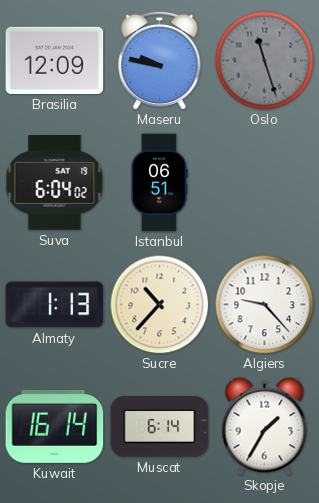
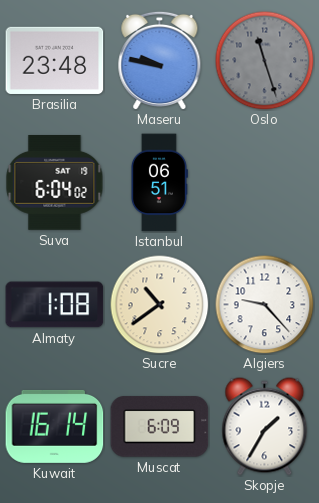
Brasilia: 12:09 -> 23:48
Almaty: 1:13 -> 1:08
Sucre: 10:37 -> 10:39
Muscat: 6:14 -> 6:09
